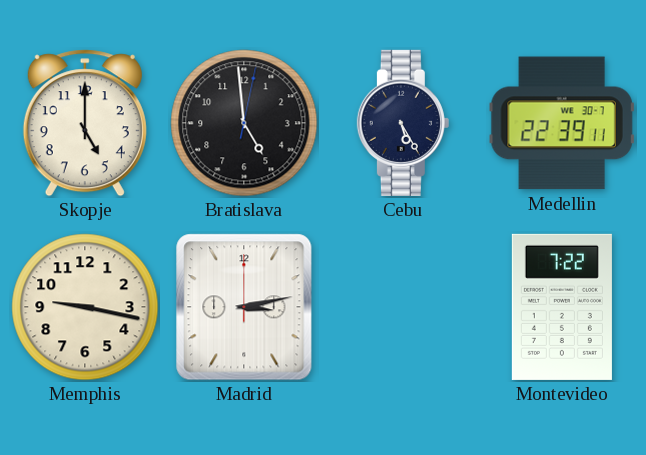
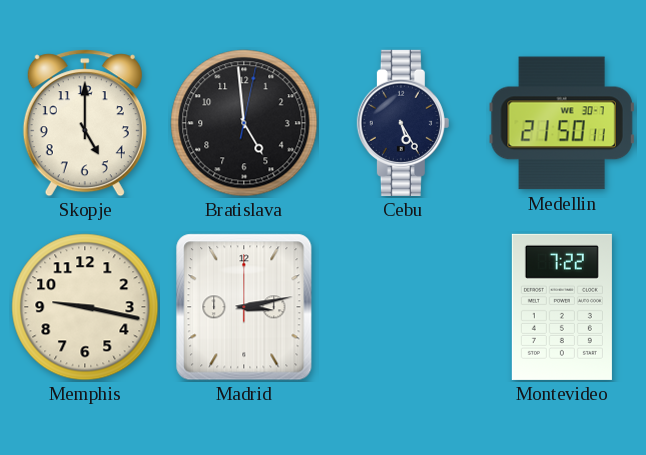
Medellin: 22:39 -> 21:50
